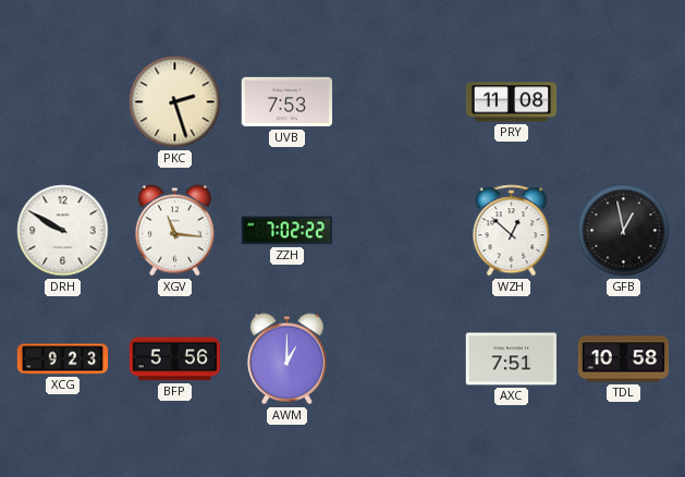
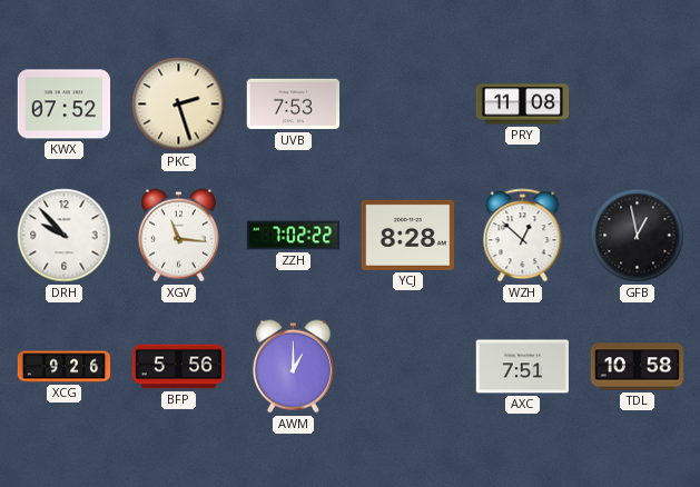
KWX: none -> 07:52
DRH: 9:50 -> 9:53
YCJ: none -> 8:28
XCG: 9:23 -> 9:26
